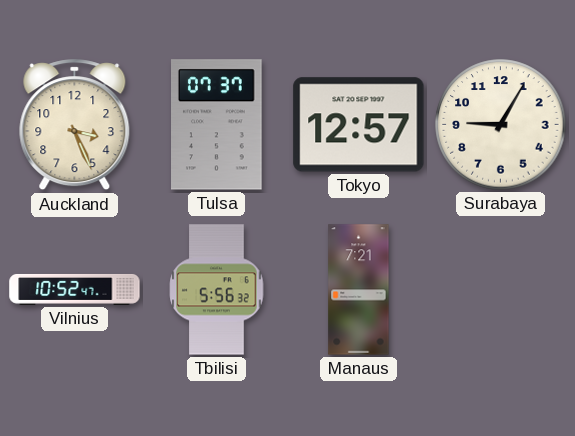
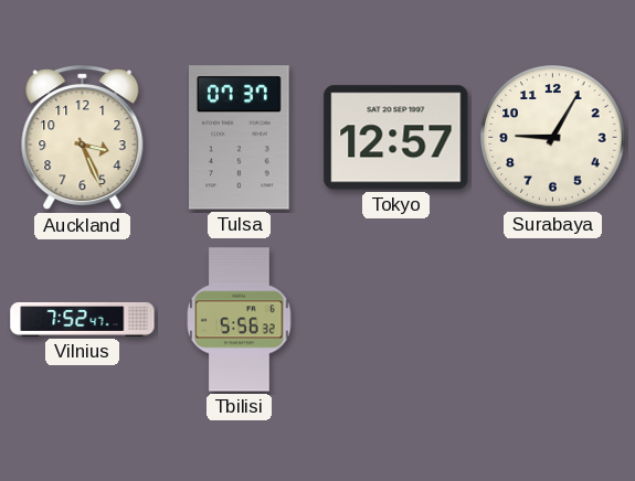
Vilnius: 10:52 -> 7:52
Manaus: 7:21 -> none
